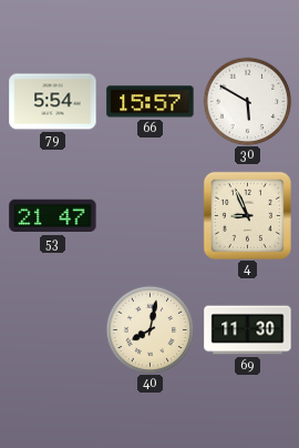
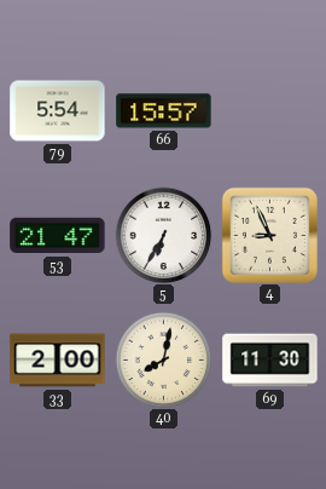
30: 5:50 -> none
5: none -> 6:35
33: none -> 2:00
